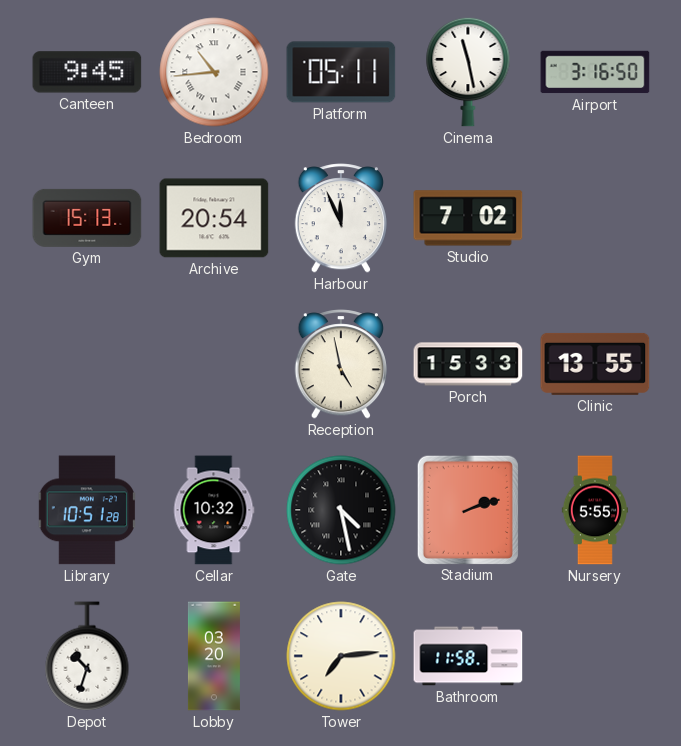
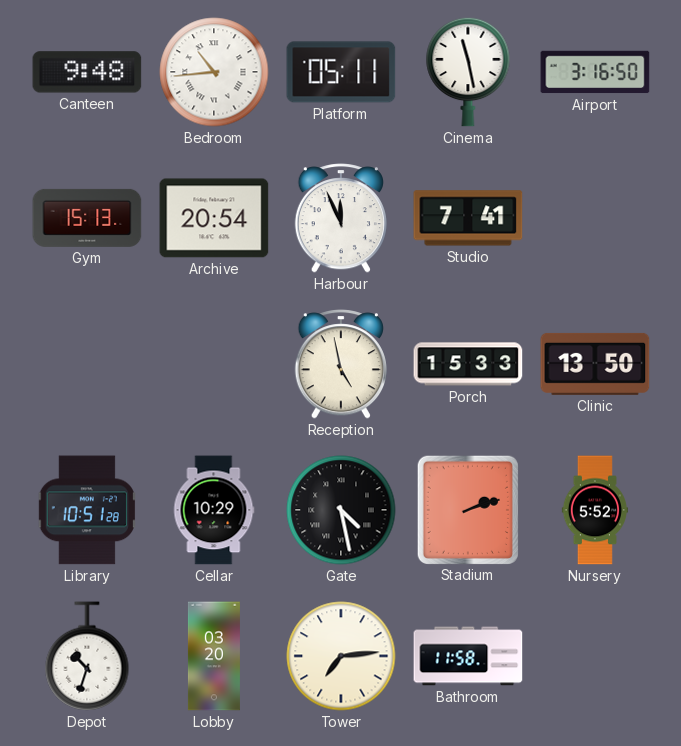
Canteen: 9:45 -> 9:48
Studio: 7:02 -> 7:41
Clinic: 13:55 -> 13:50
Cellar: 10:32 -> 10:29
Nursery: 5:55 -> 5:52
